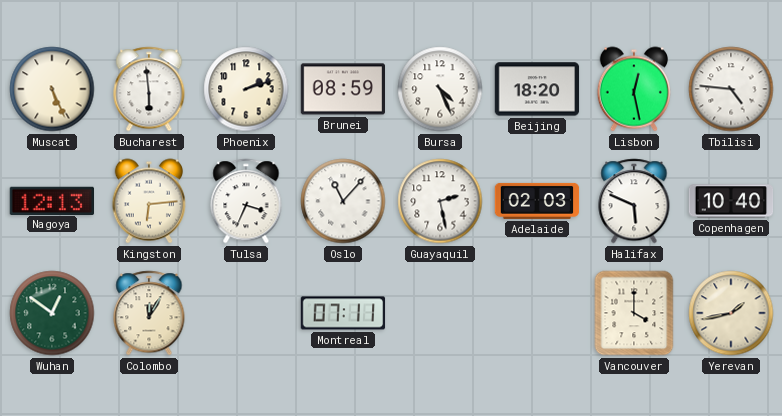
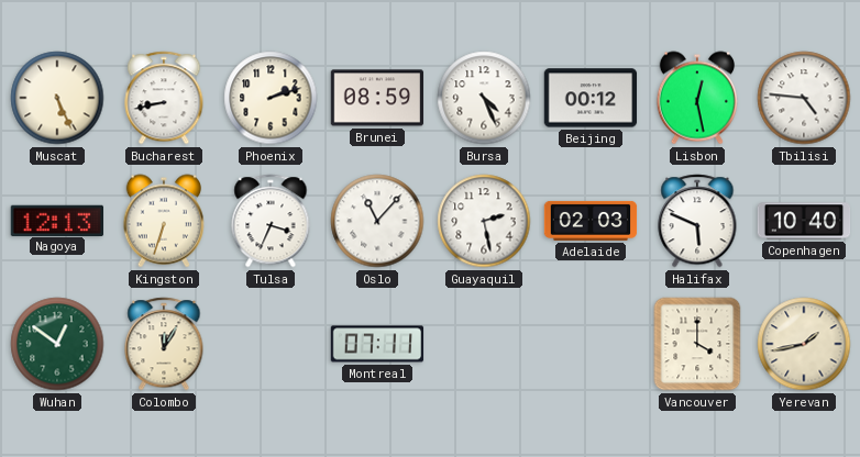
Bucharest: 5:59 -> 8:43
Beijing: 18:20 -> 00:12
Kingston: 6:14 -> 6:33
